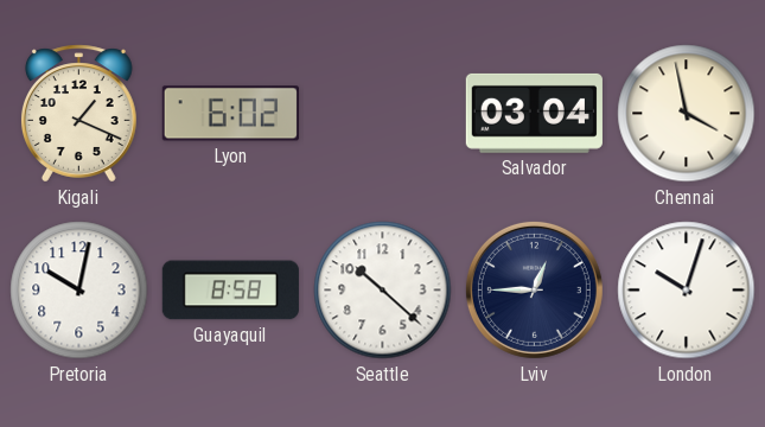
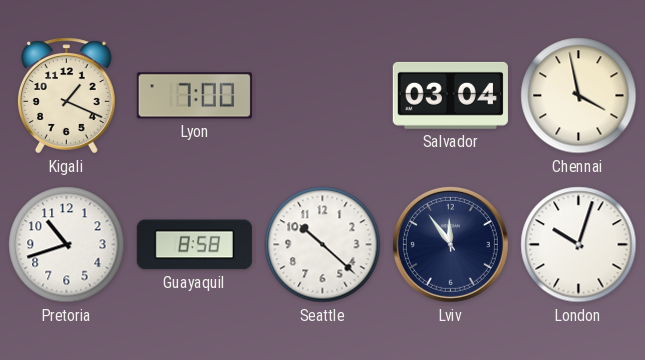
Lyon: 6:02 -> 7:00
Pretoria: 10:02 -> 10:42
Lviv: 12:45 -> 11:54
